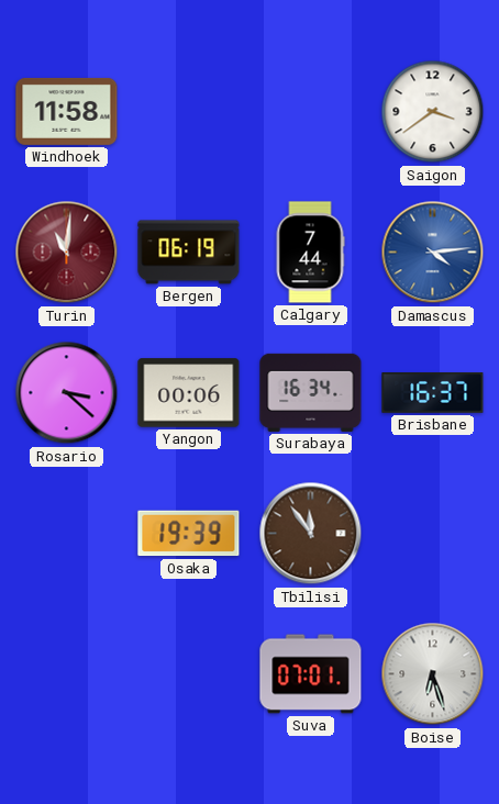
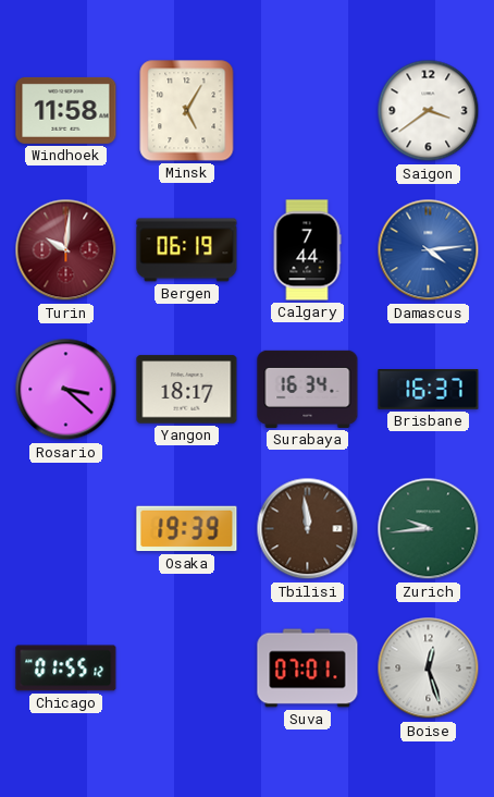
Minsk: none -> 5:05
Turin: 11:01 -> 10:01
Yangon: 00:06 -> 18:17
Tbilisi: 11:54 -> 11:59
Zurich: none -> 9:44
Chicago: none -> 01:55
Boise: 6:27 -> 12:27
